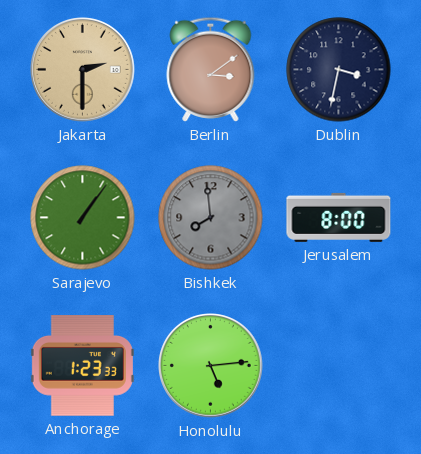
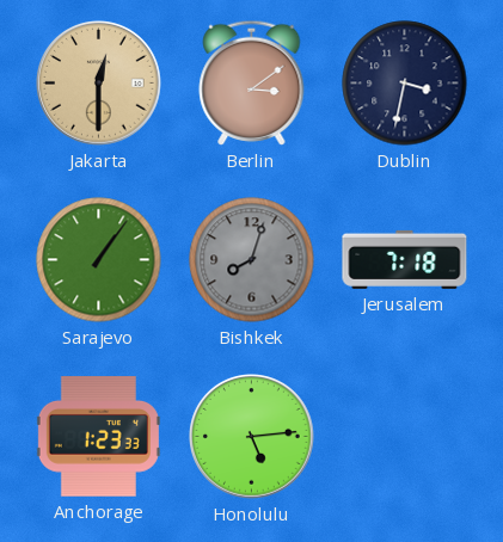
Jakarta: 2:30 -> 12:30
Bishkek: 7:59 -> 8:03
Jerusalem: 8:00 -> 7:18
